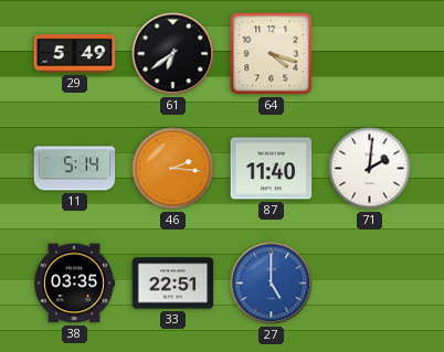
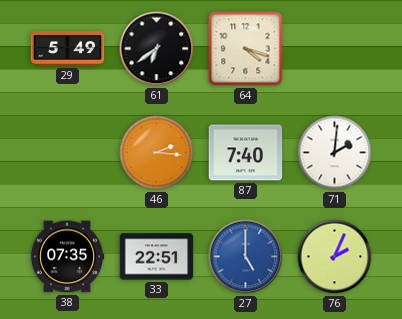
11: 5:14 -> none
87: 11:40 -> 7:40
38: 03:35 -> 07:35
76: none -> 2:04
